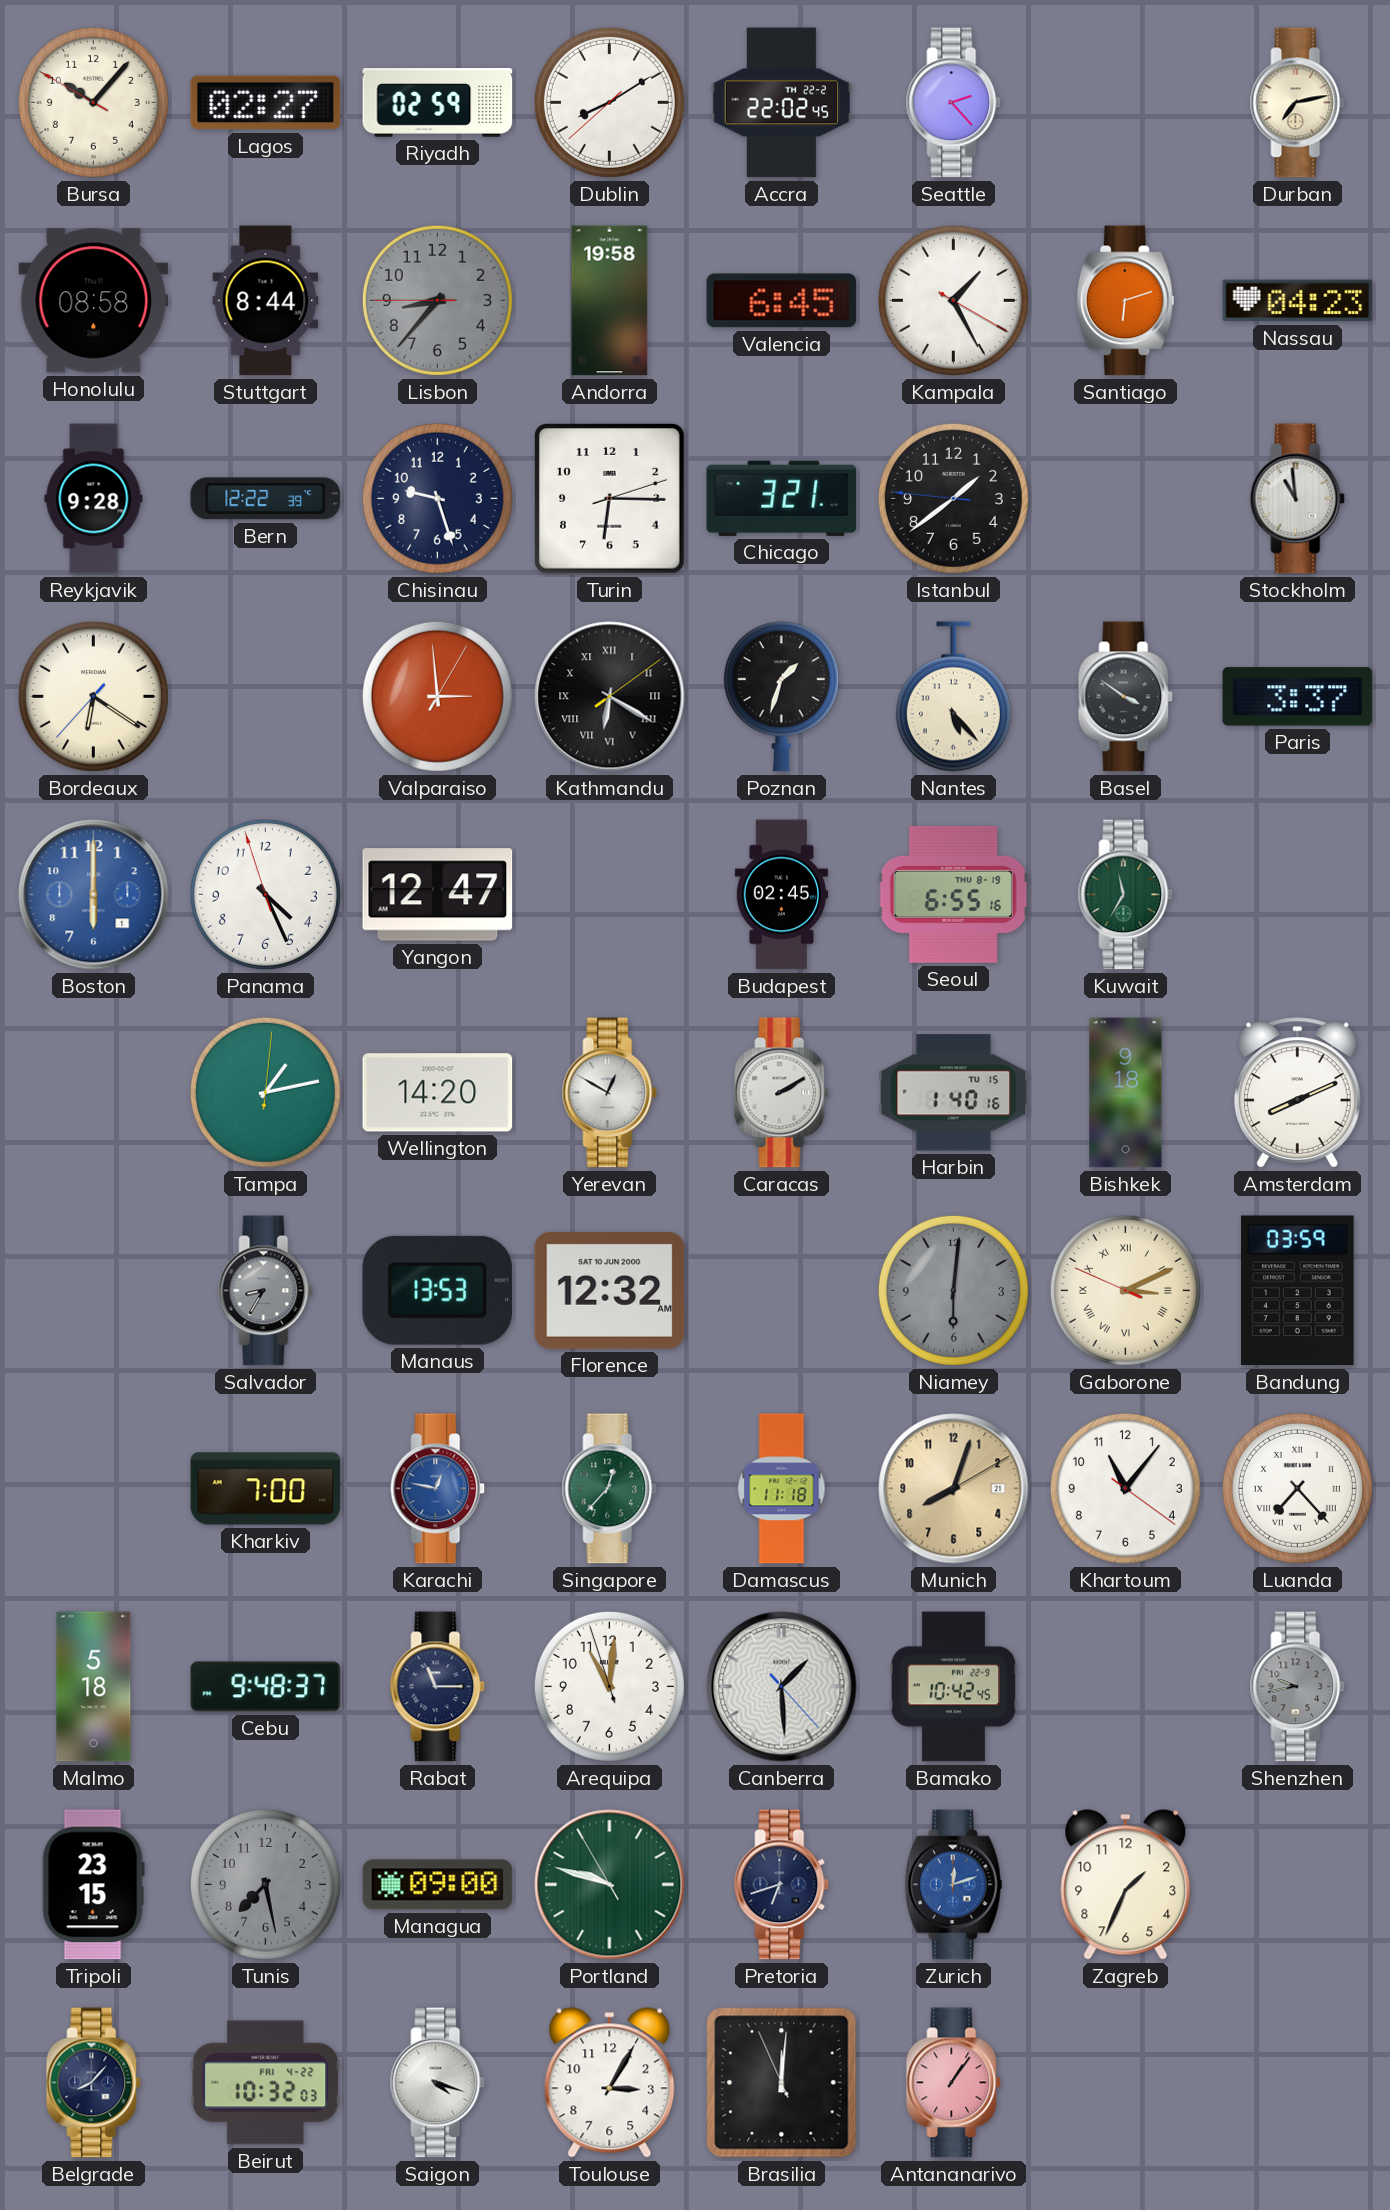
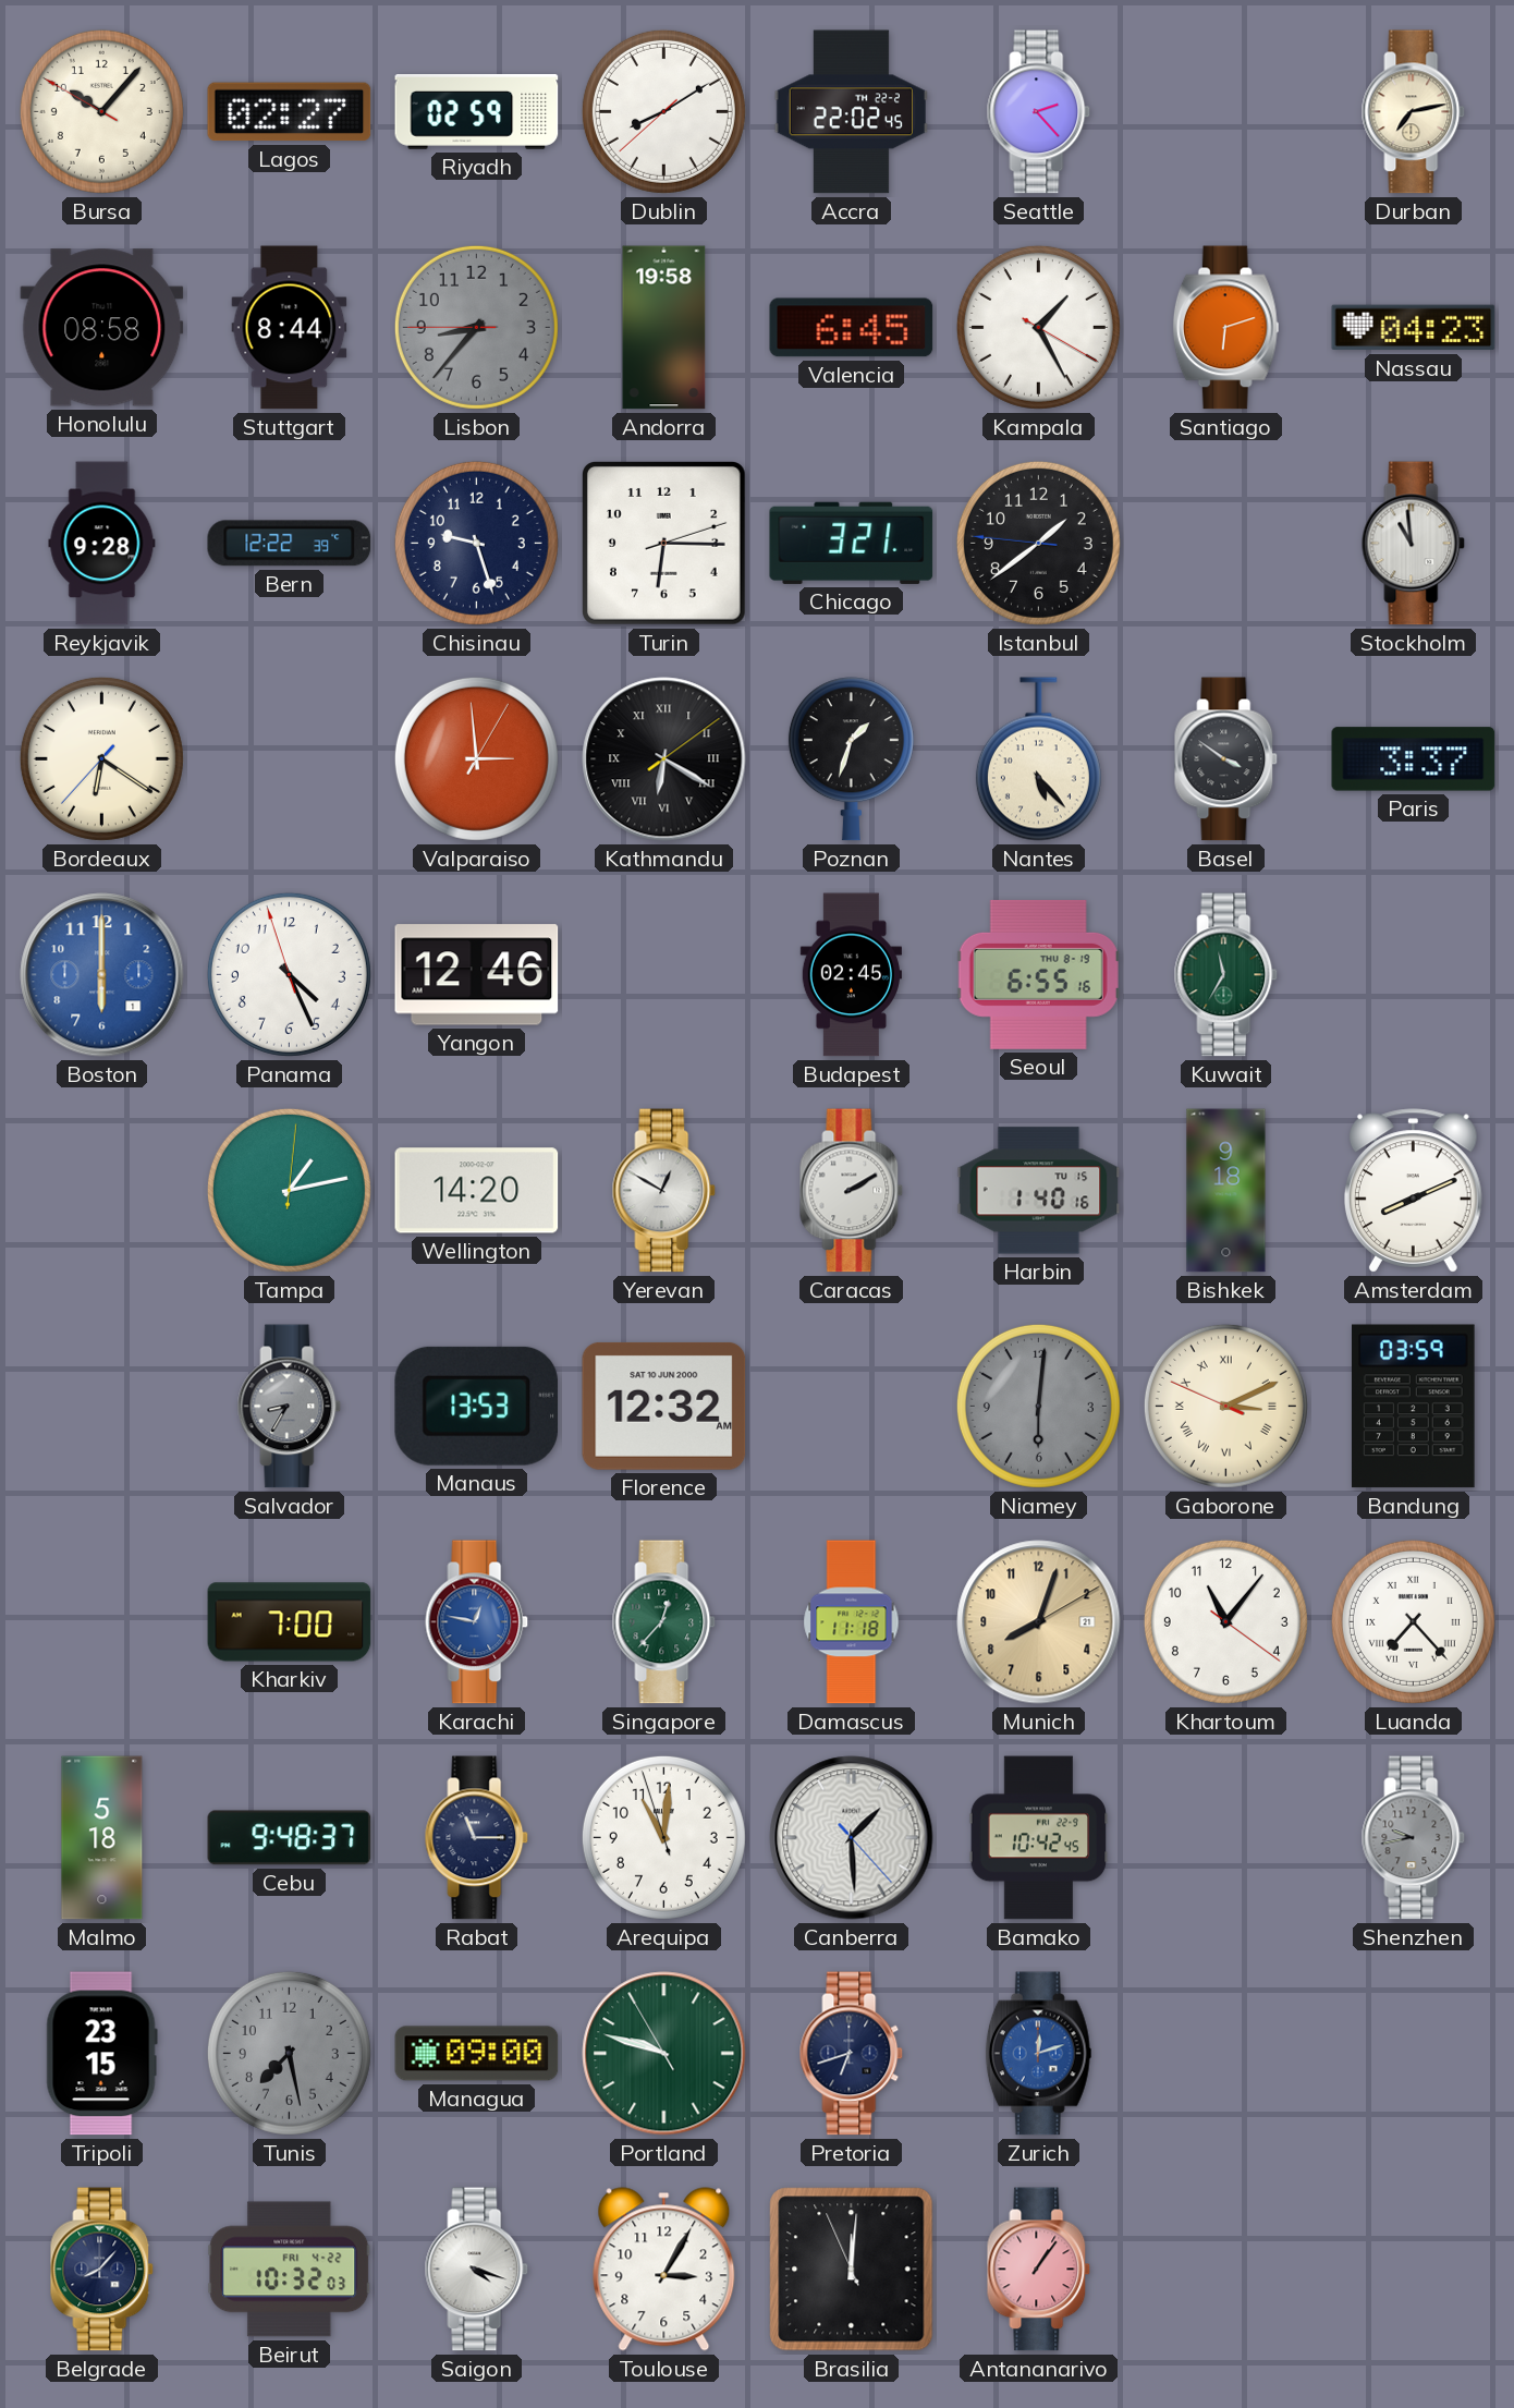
Yangon: 12:47 -> 12:46
Zagreb: 1:34 -> none
